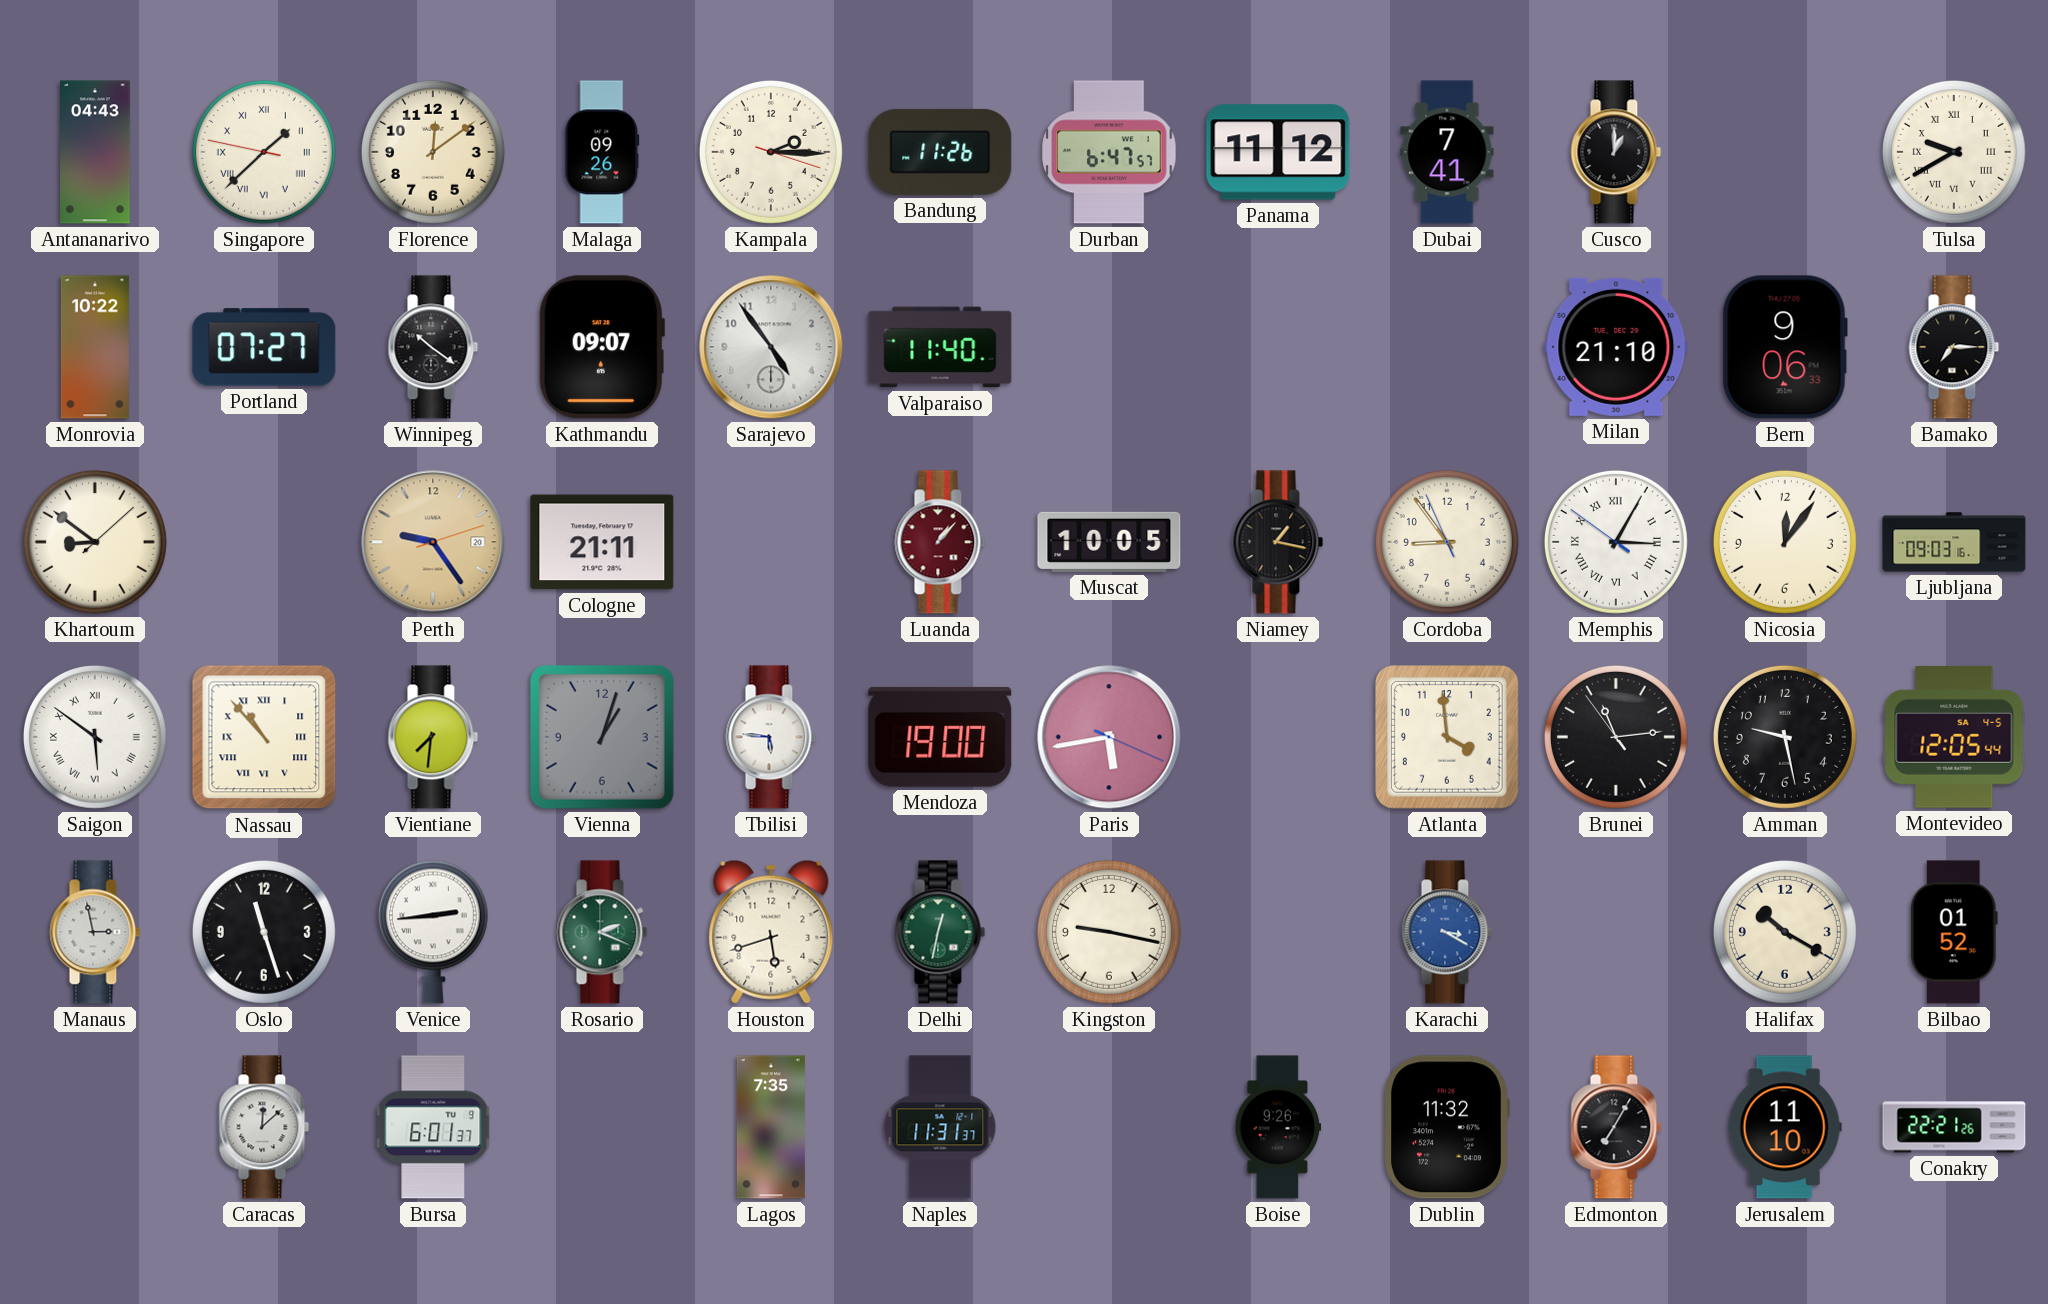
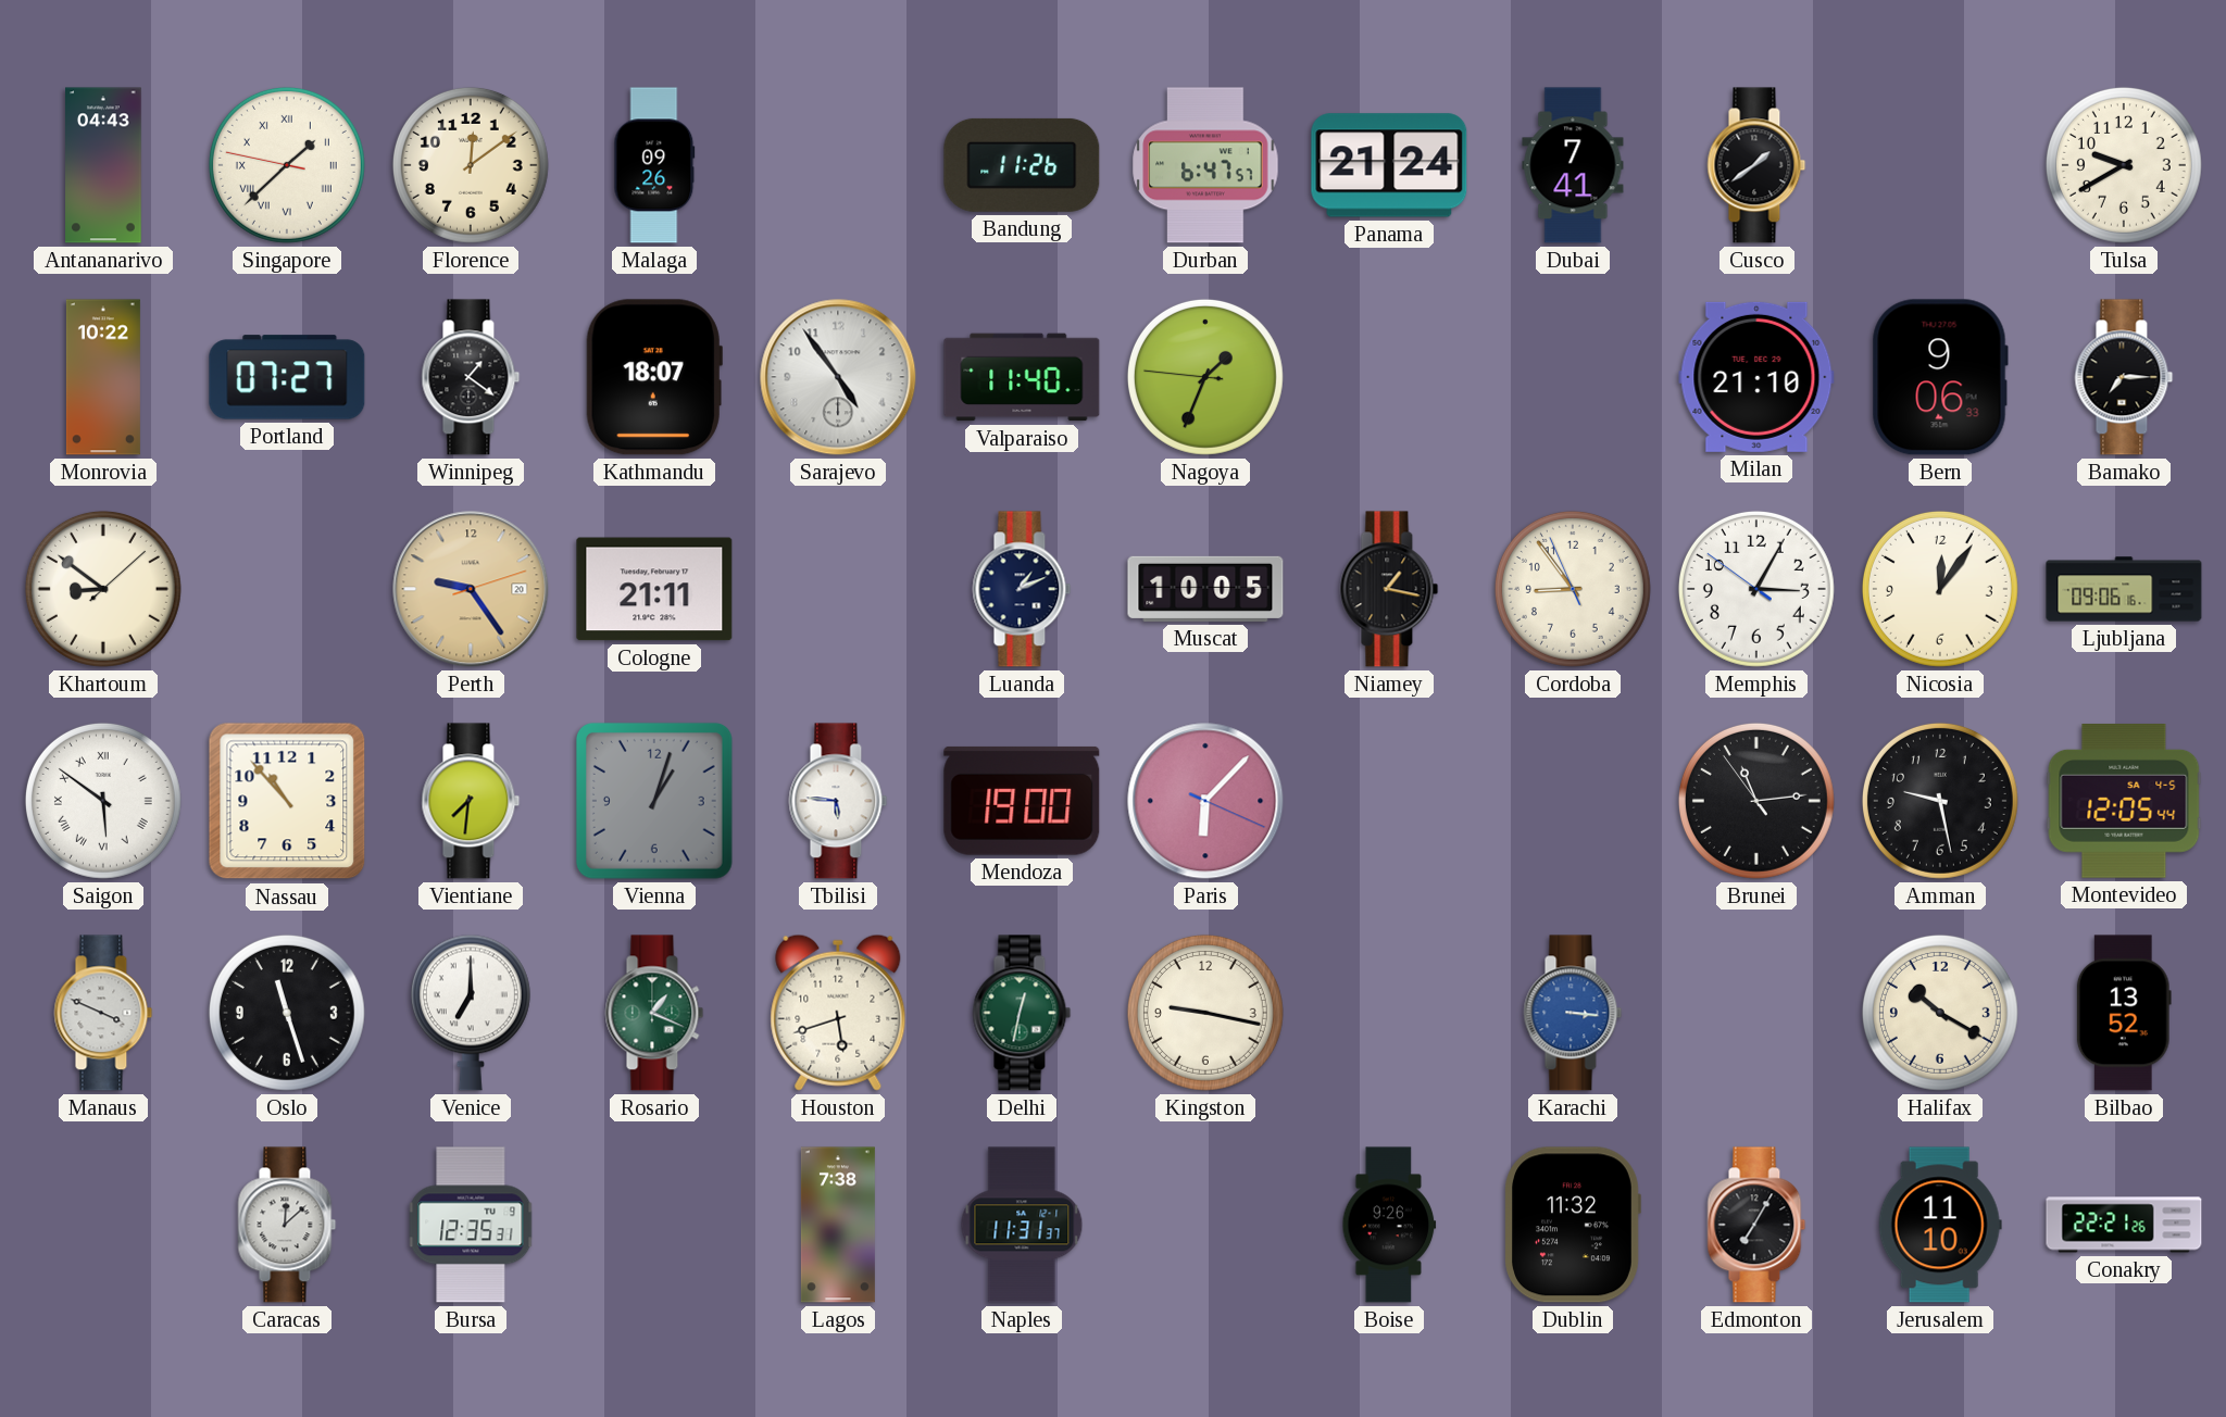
Kampala: 2:15 -> none
Panama: 11:12 -> 21:24
Cusco: 1:00 -> 1:39
Tulsa numerals: Roman -> Arabic
Winnipeg: 10:21 -> 1:21
Kathmandu: 09:07 -> 18:07
Nagoya: none -> 1:33
Luanda: 1:07 -> 1:11
Luanda dial: burgundy -> navy
Memphis numerals: Roman -> Arabic
Ljubljana: 09:03 -> 09:06
Nassau numerals: Roman -> Arabic
Paris: 5:43 -> 6:07
Atlanta: 3:59 -> none
Manaus: 2:58 -> 3:49
Venice: 2:44 -> 7:00
Rosario: 2:19 -> 1:19
Karachi: 3:20 -> 3:16
Bilbao: 01:52 -> 13:52
Bursa: 6:01 -> 12:35
Lagos: 7:35 -> 7:38
